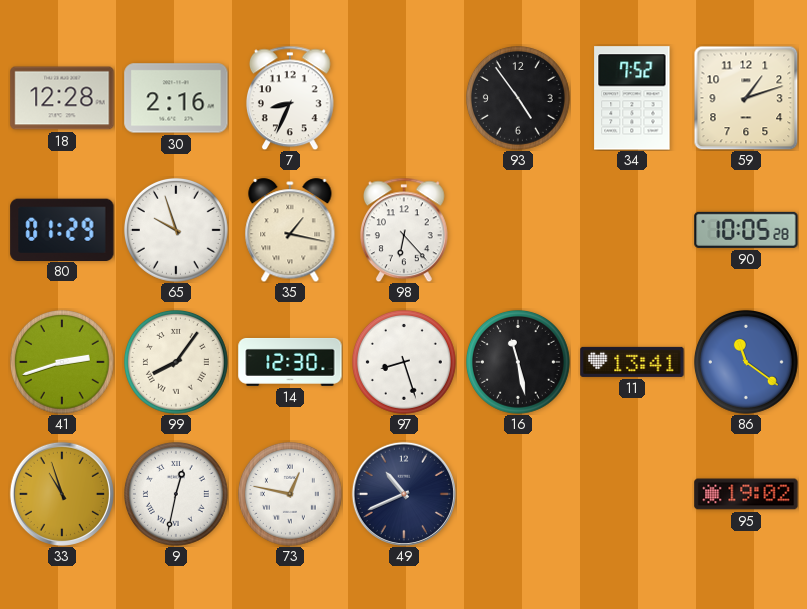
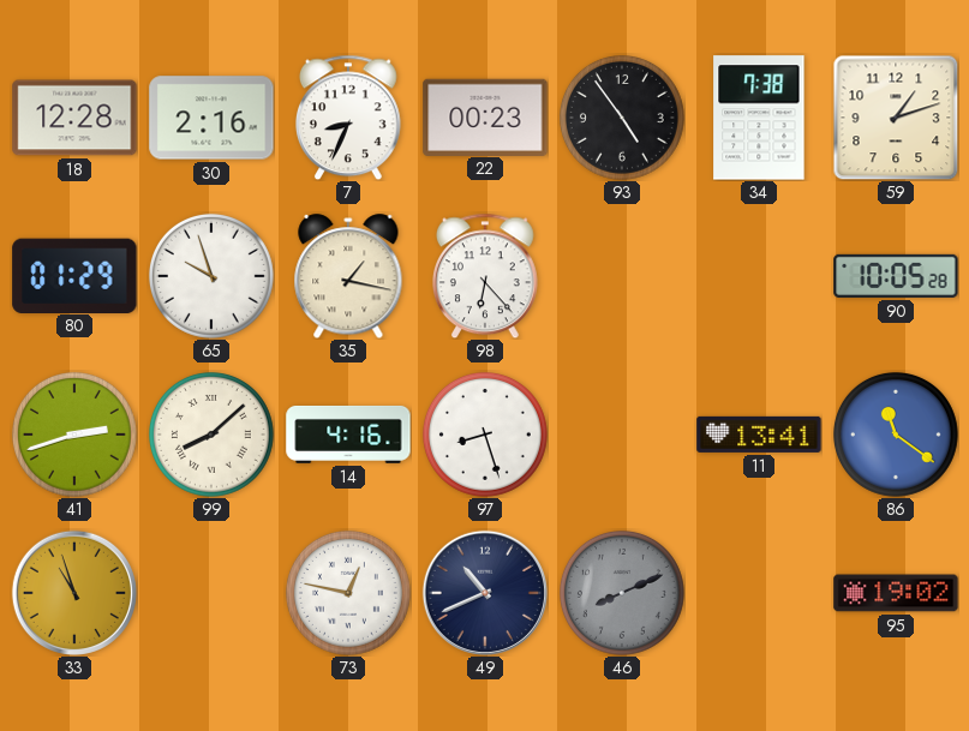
22: none -> 00:23
34: 7:52 -> 7:38
99: 8:06 -> 8:08
14: 12:30 -> 4:16
16: 11:28 -> none
9: 12:32 -> none
46: none -> 8:11
